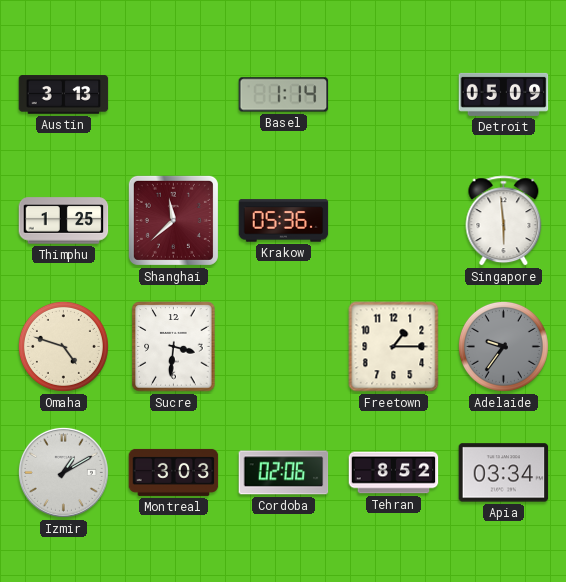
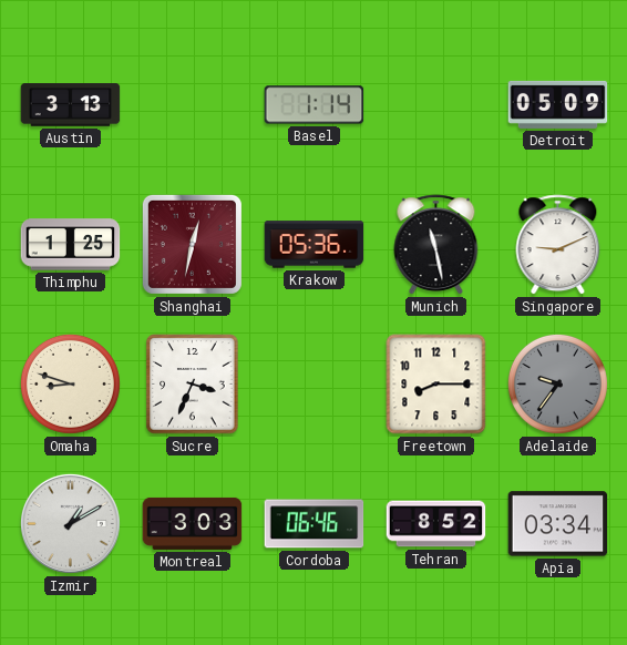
Shanghai: 11:38 -> 12:32
Munich: none -> 11:28
Singapore: 5:59 -> 9:11
Omaha: 4:48 -> 8:48
Sucre: 3:31 -> 3:34
Freetown: 1:15 -> 8:15
Cordoba: 02:06 -> 06:46
